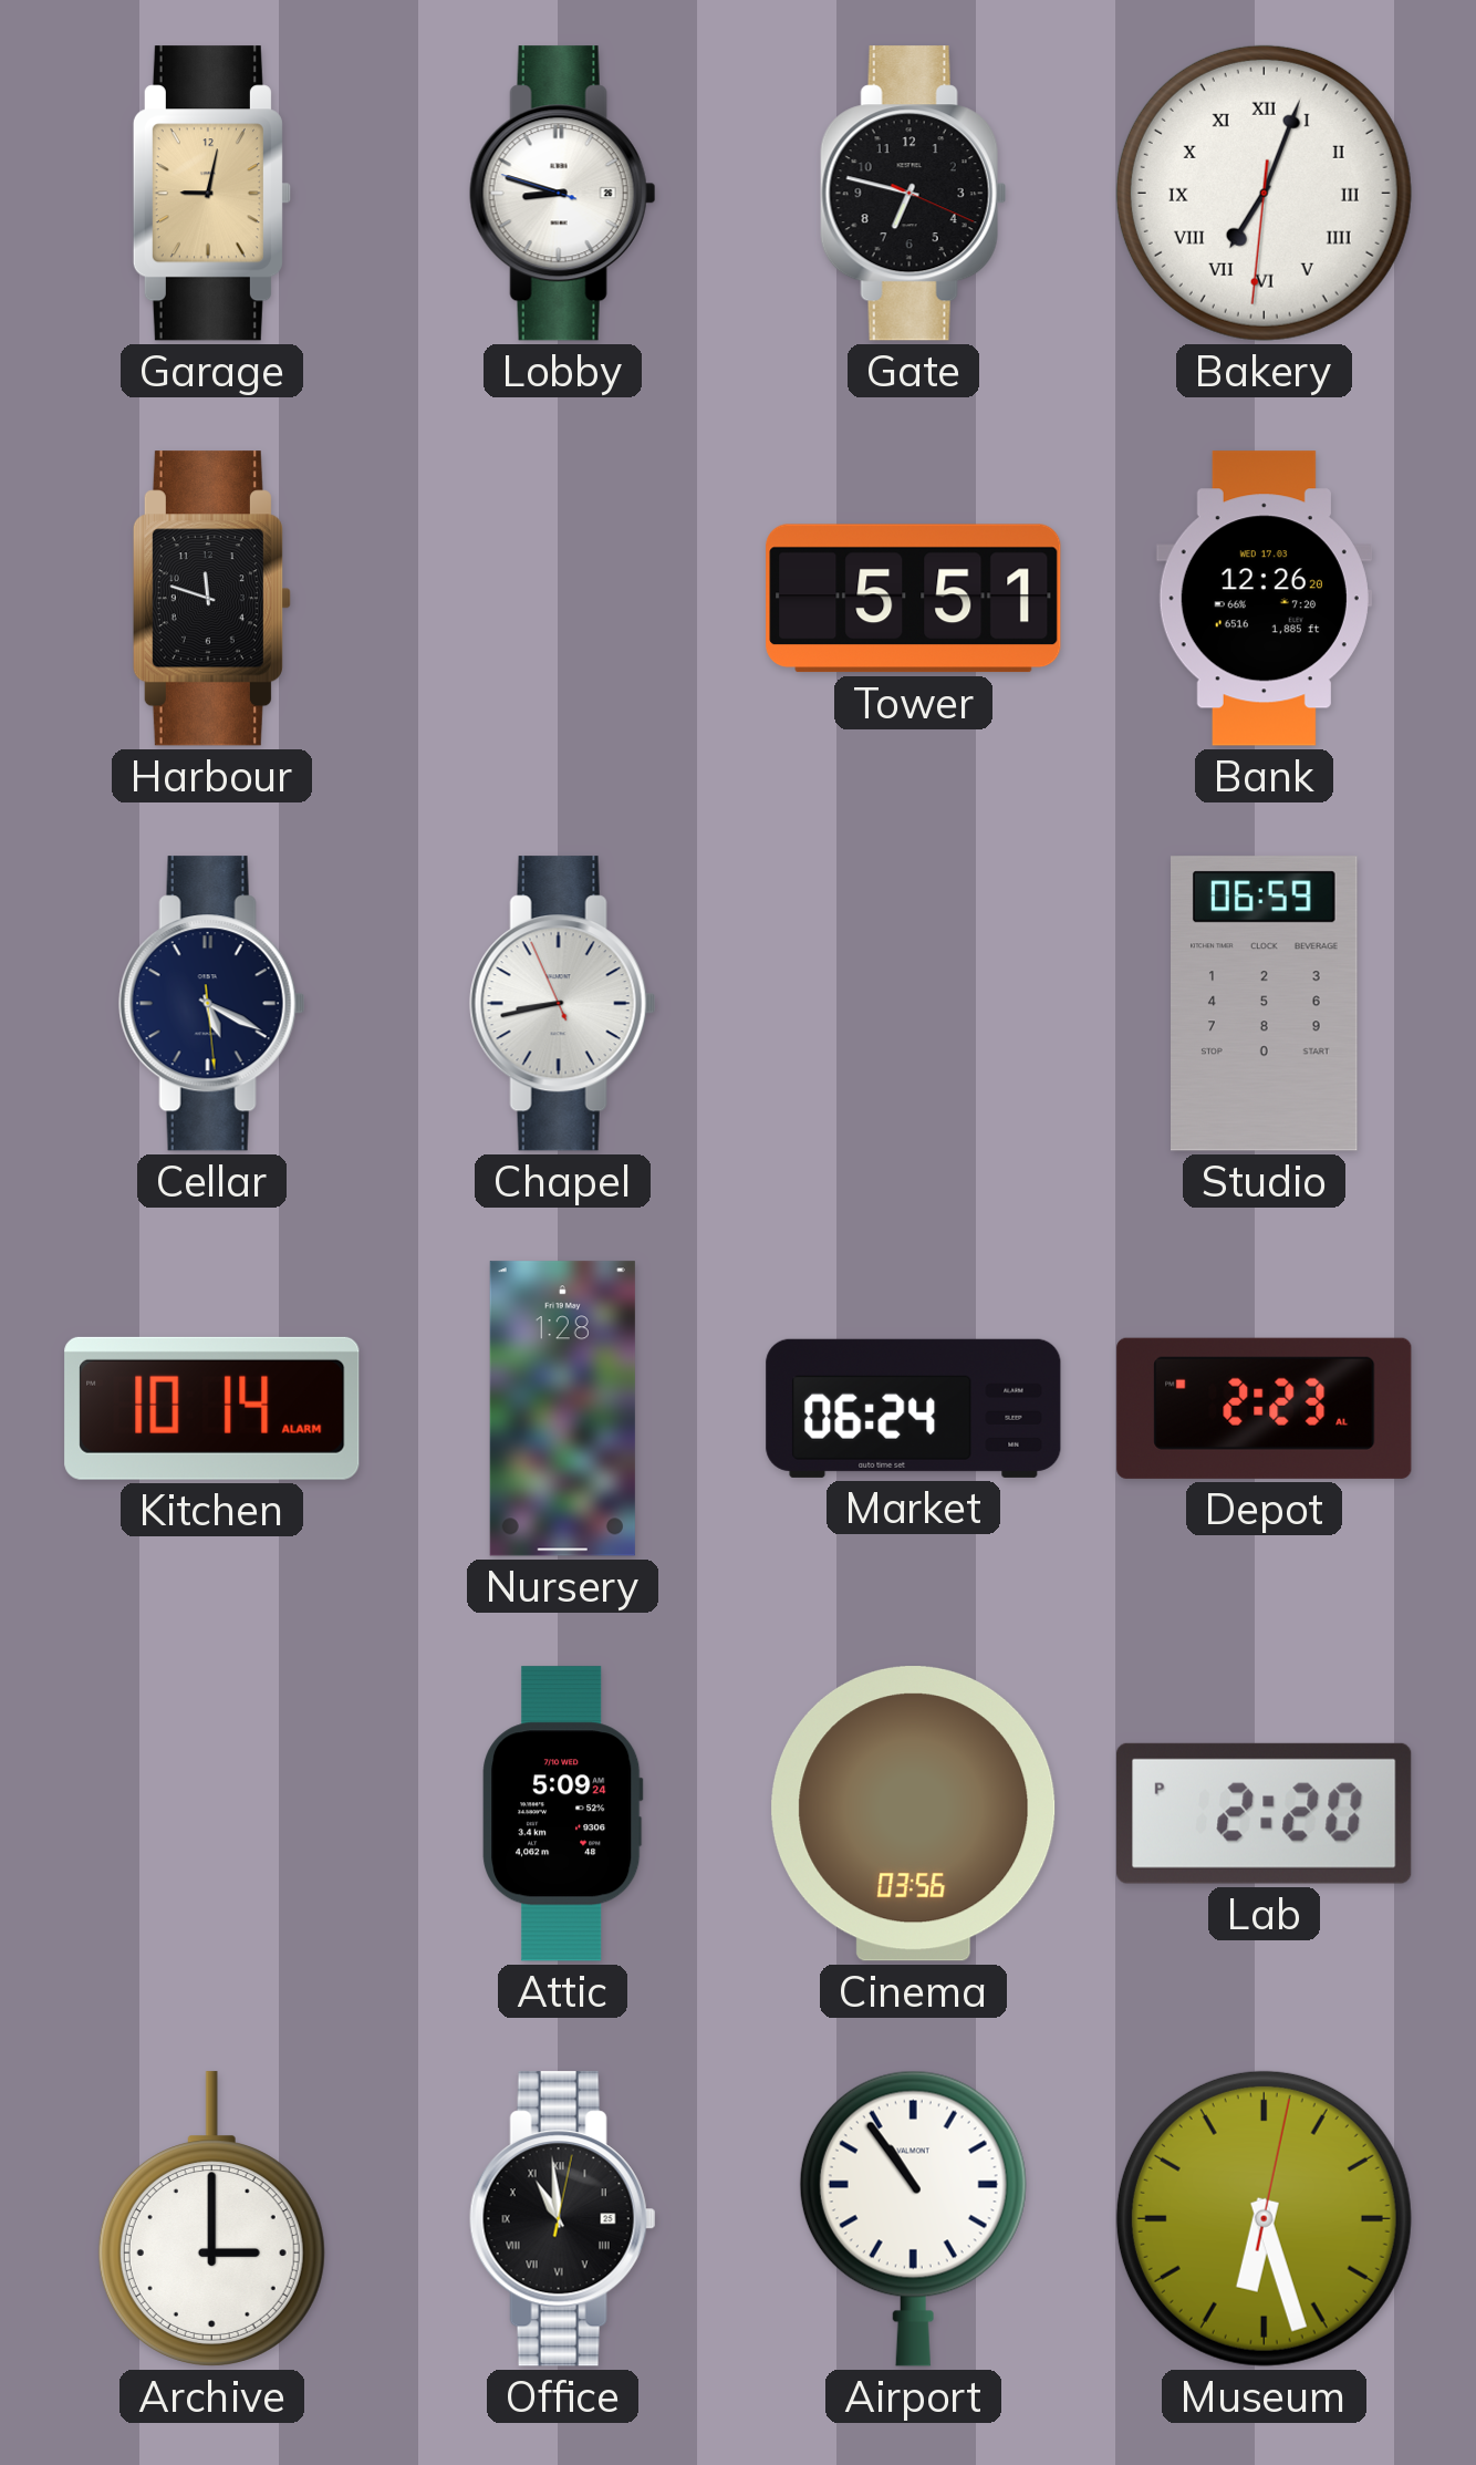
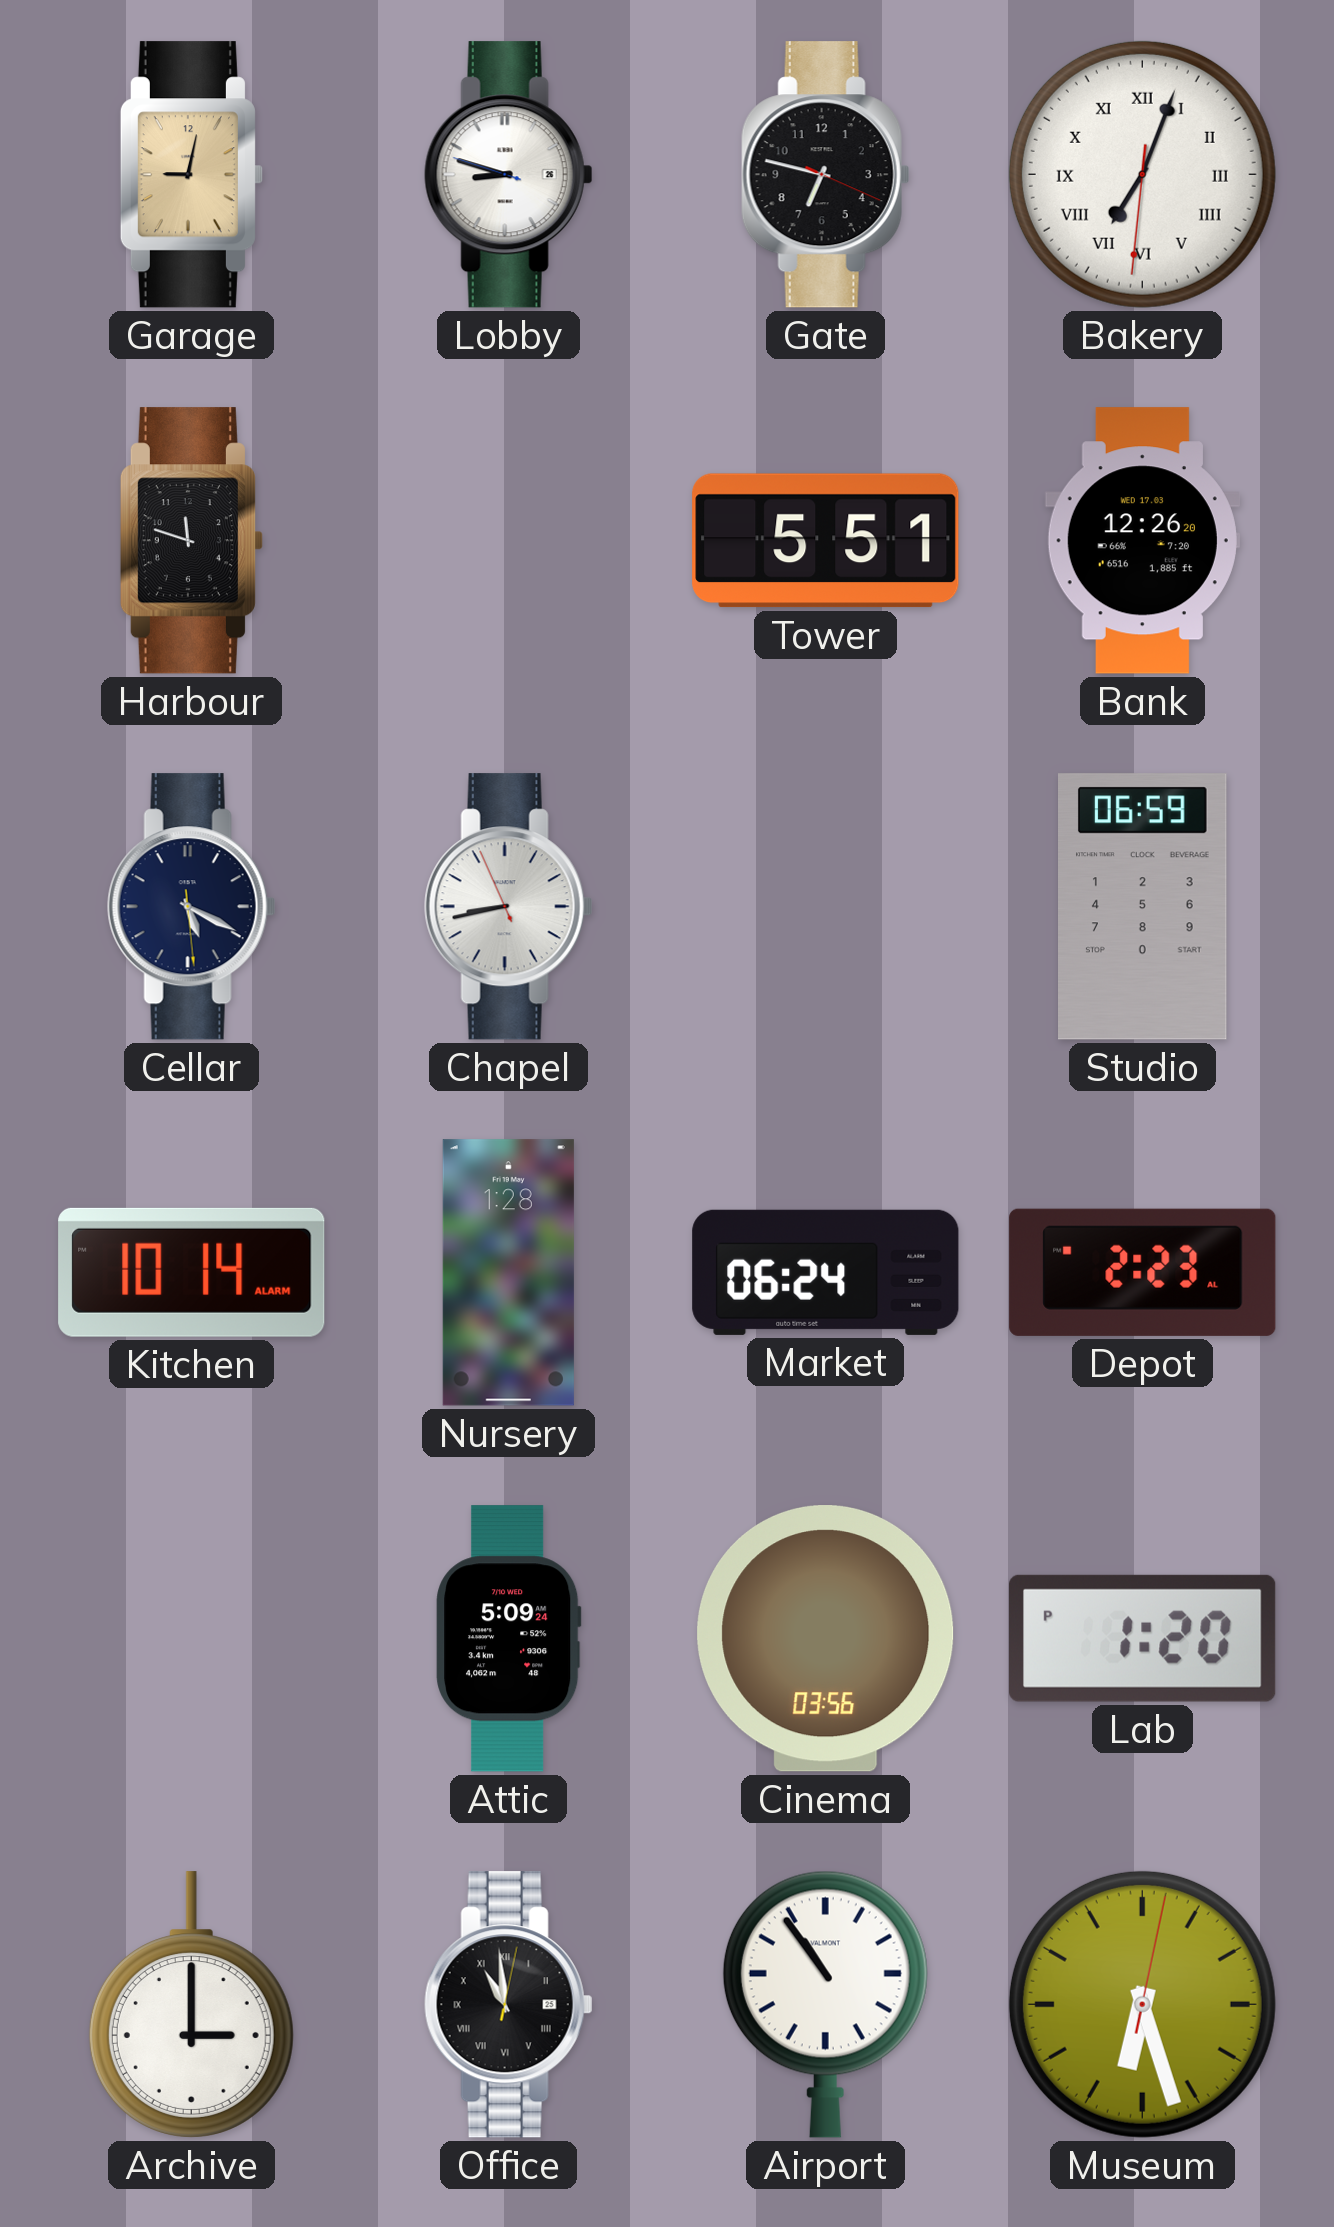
Lab: 2:20 -> 1:20
